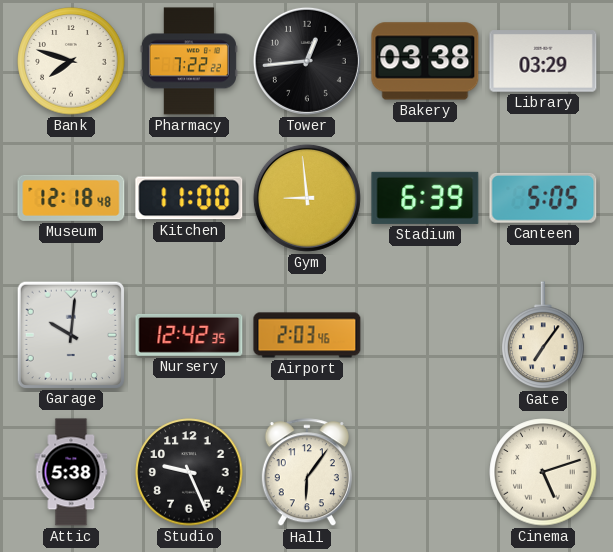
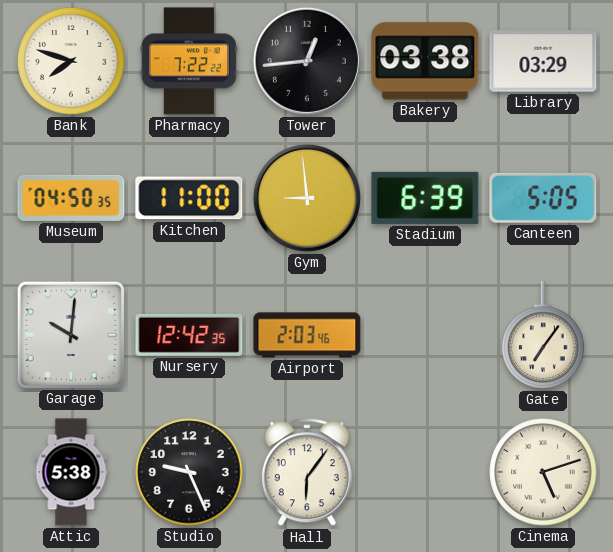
Museum: 12:18 -> 04:50
